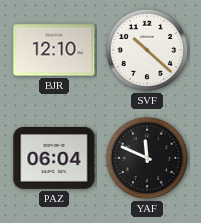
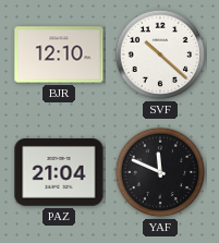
PAZ: 06:04 -> 21:04
